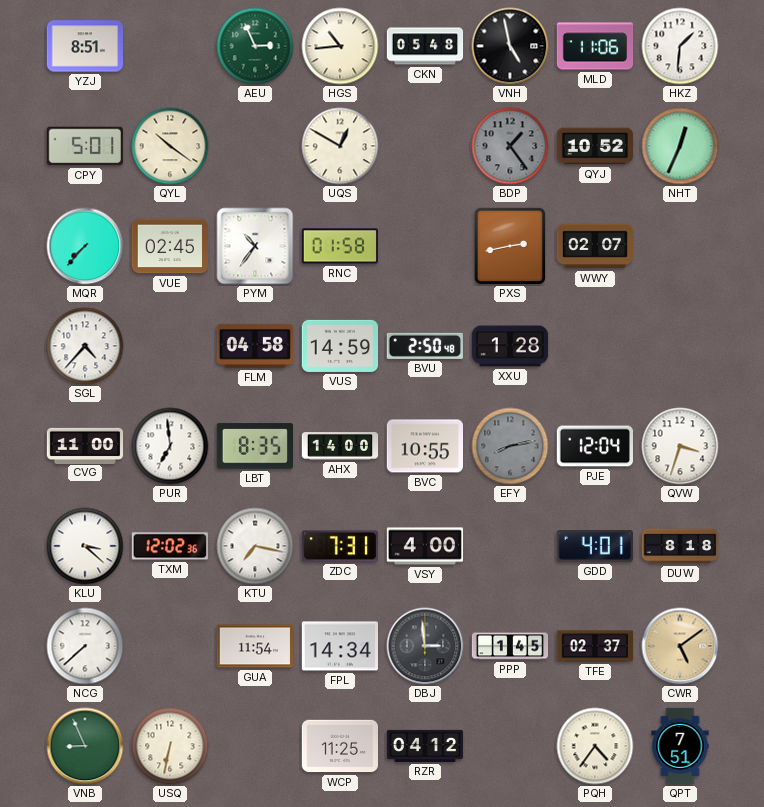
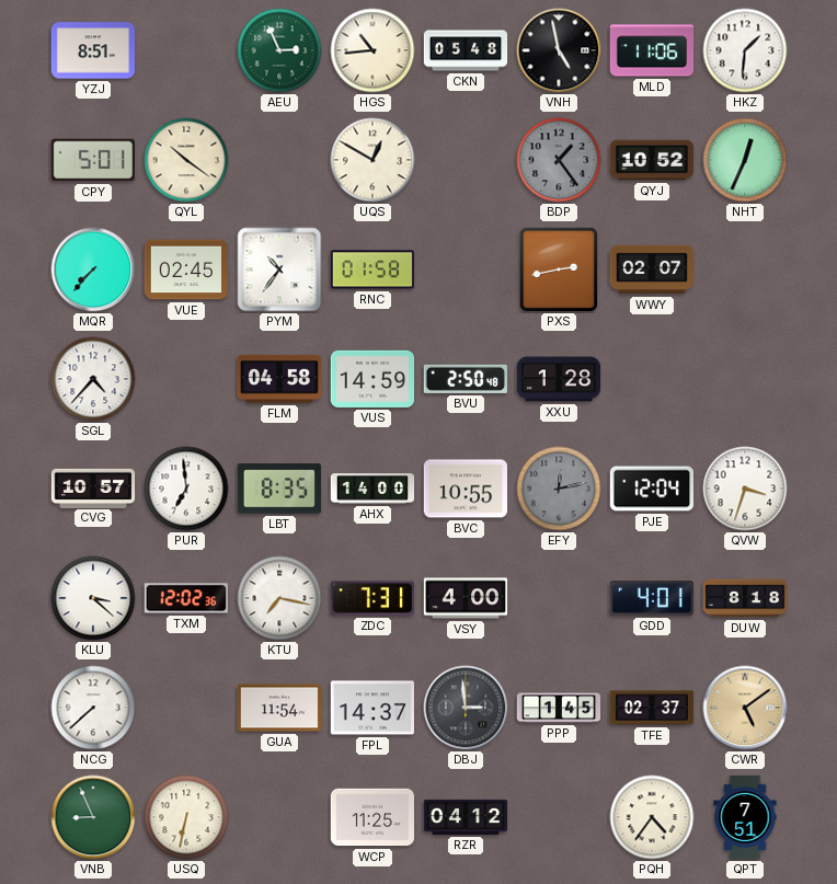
CVG: 11:00 -> 10:57
EFY: 8:13 -> 12:13
FPL: 14:34 -> 14:37
